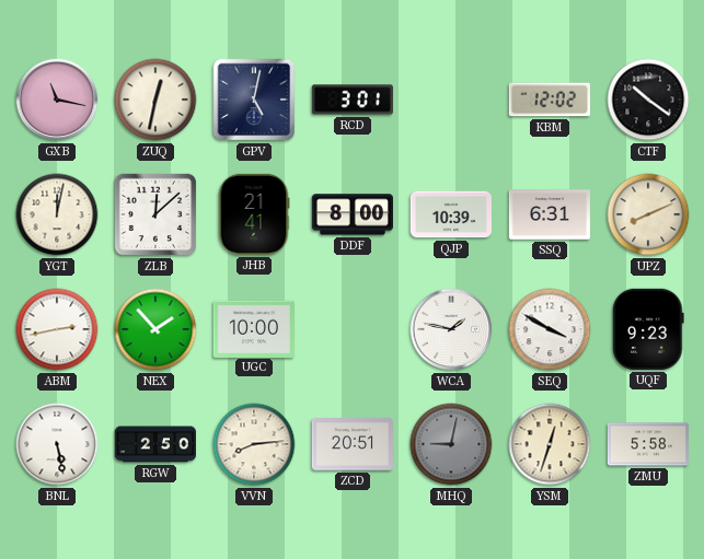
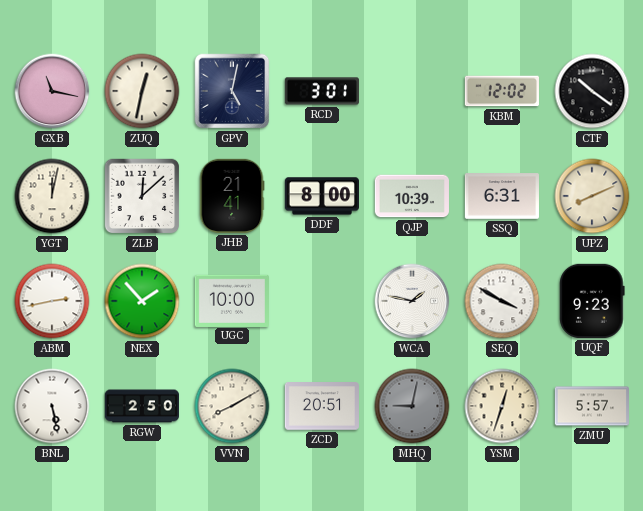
VVN: 8:14 -> 8:10
ZMU: 5:58 -> 5:57
